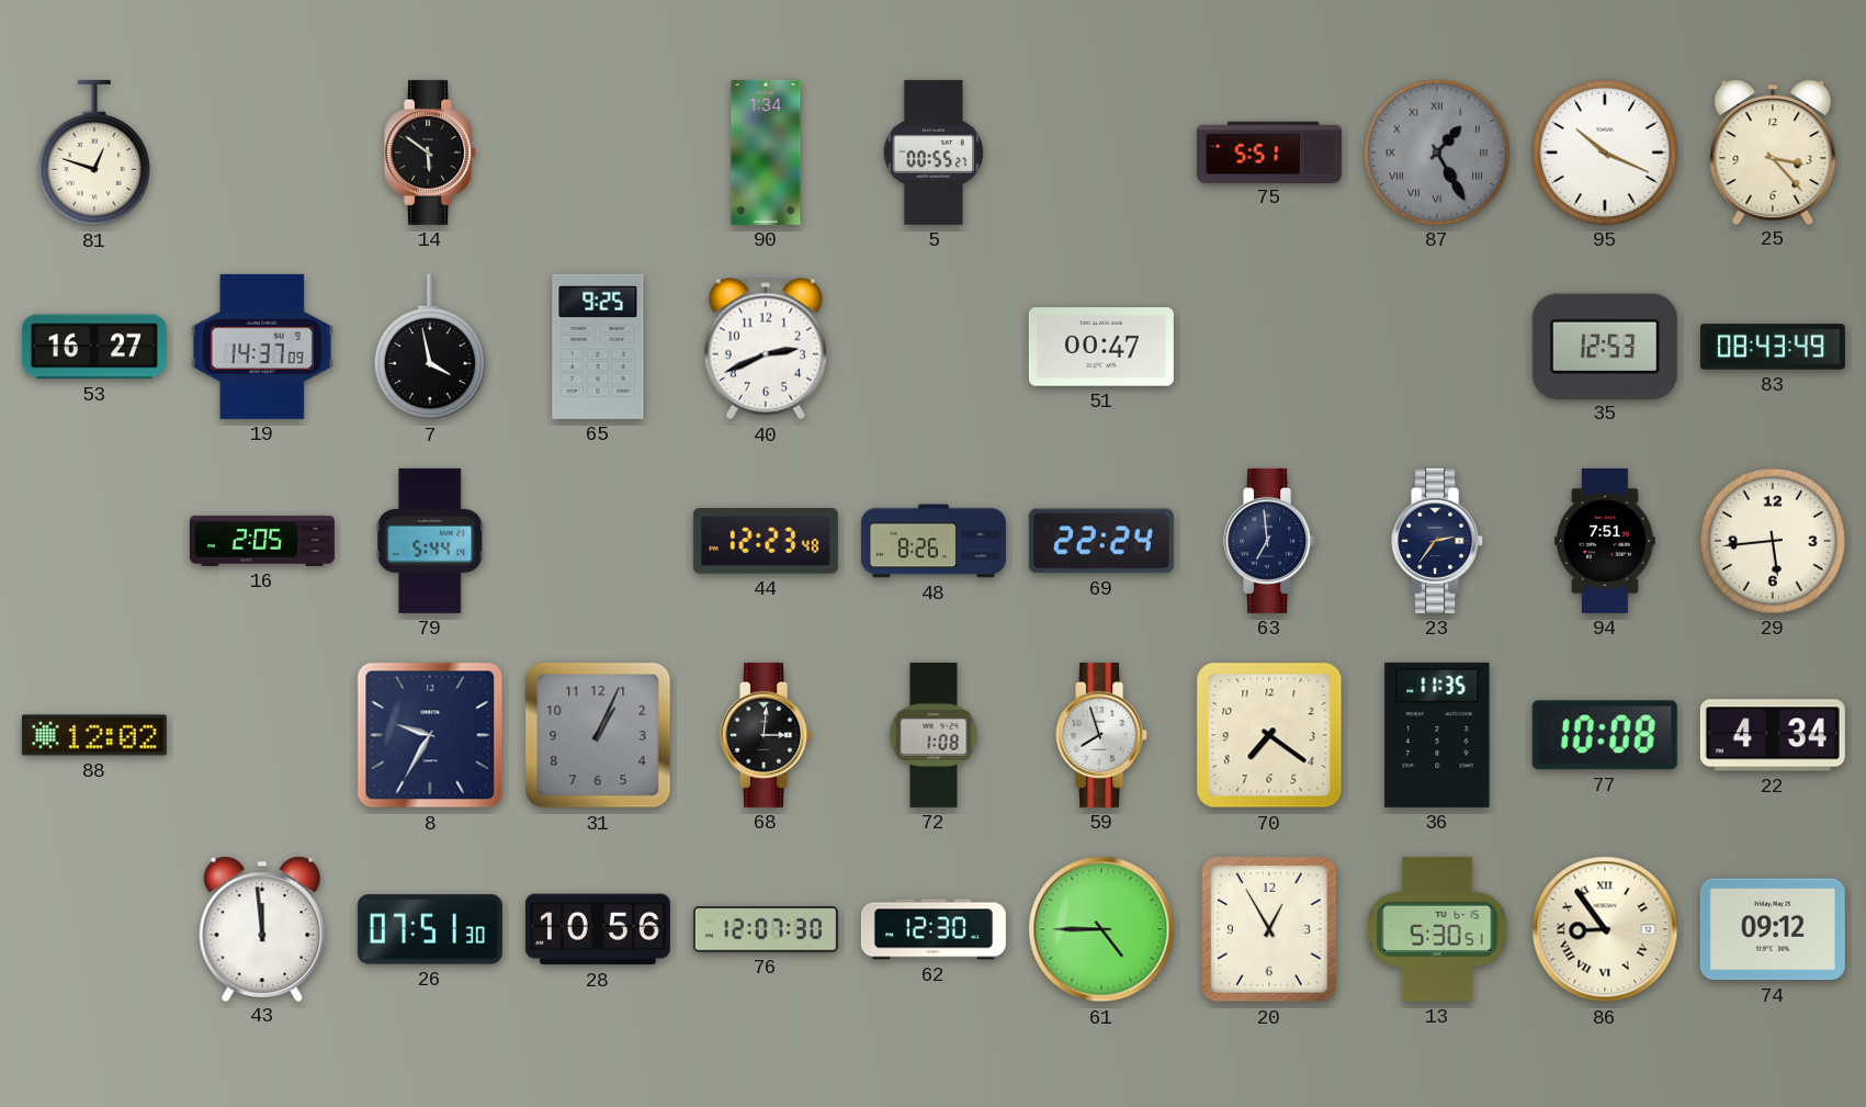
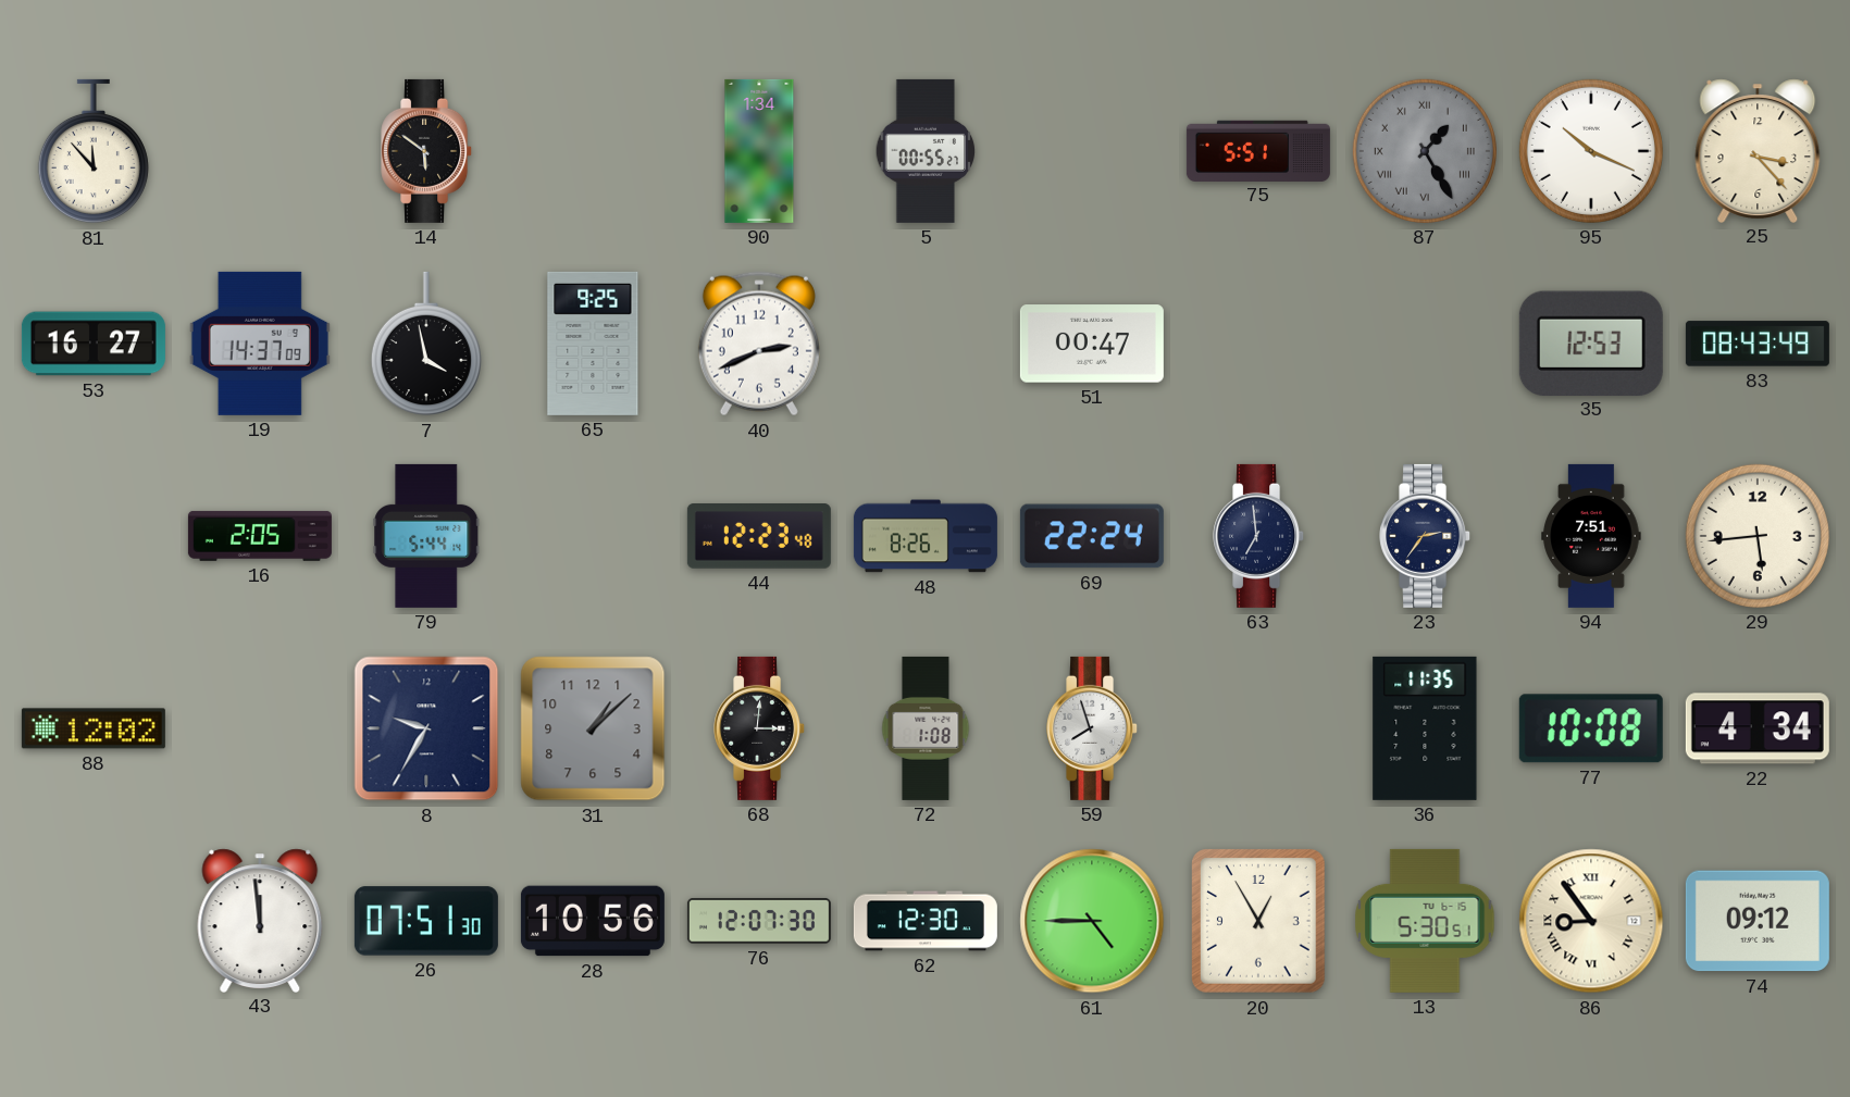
81: 12:48 -> 11:53
31: 1:04 -> 1:08
70: 7:21 -> none
